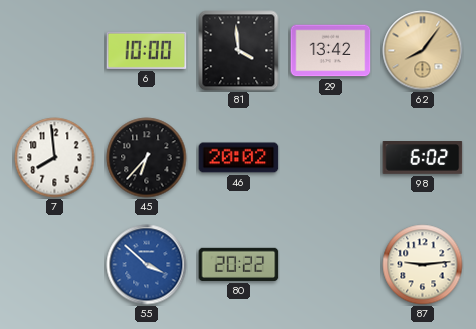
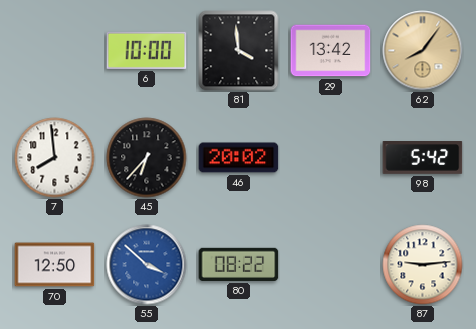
98: 6:02 -> 5:42
70: none -> 12:50
80: 20:22 -> 08:22
